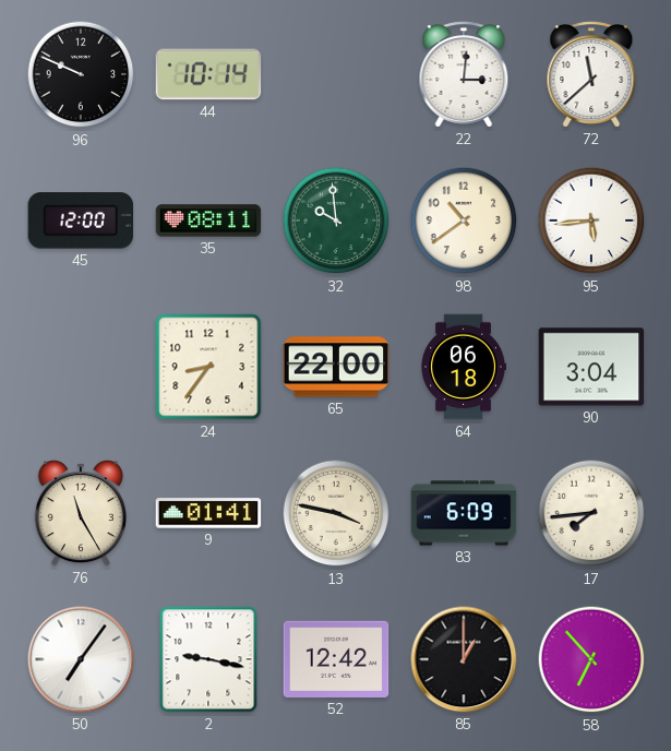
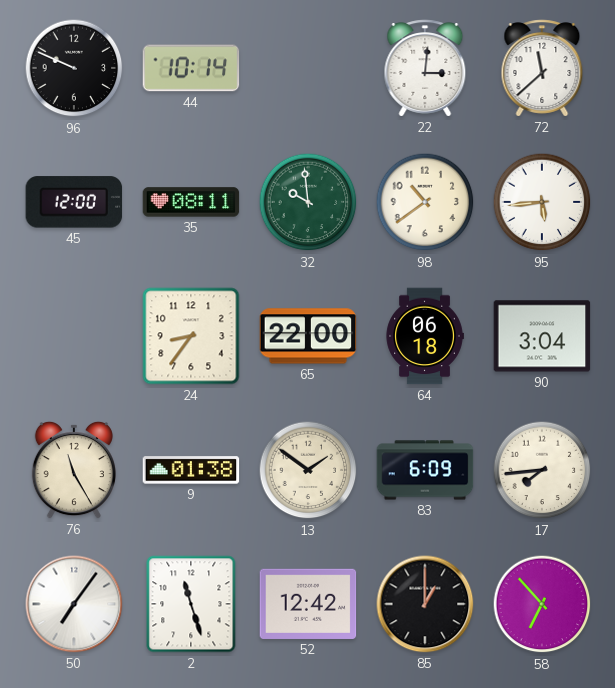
9: 01:41 -> 01:38
13: 3:47 -> 1:51
2: 9:17 -> 11:27
